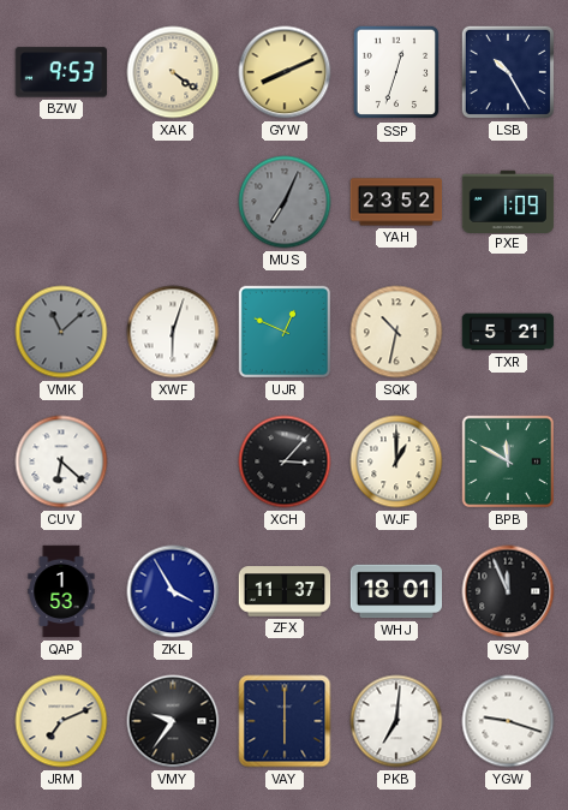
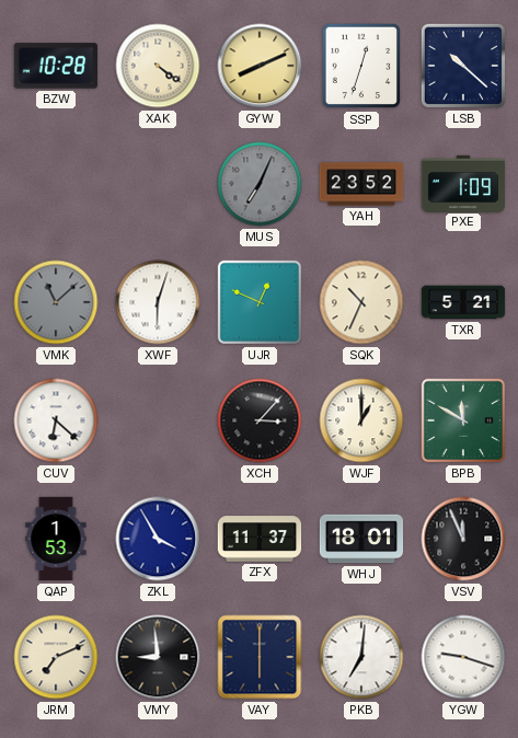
BZW: 9:53 -> 10:28
LSB: 10:25 -> 10:22
SQK: 10:32 -> 10:34
VMY: 9:36 -> 8:59
